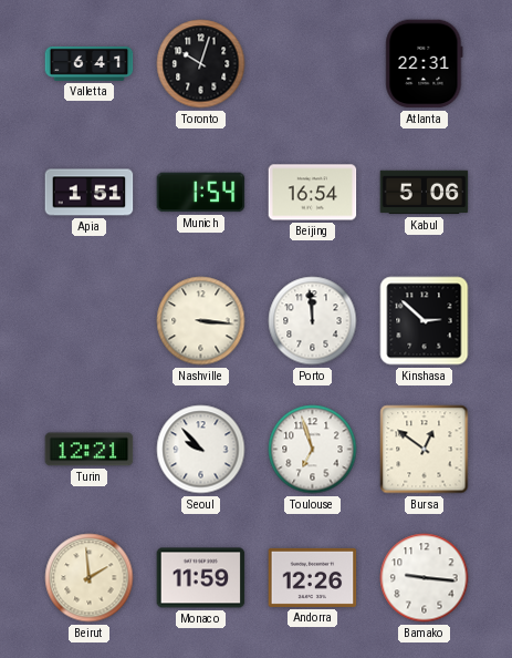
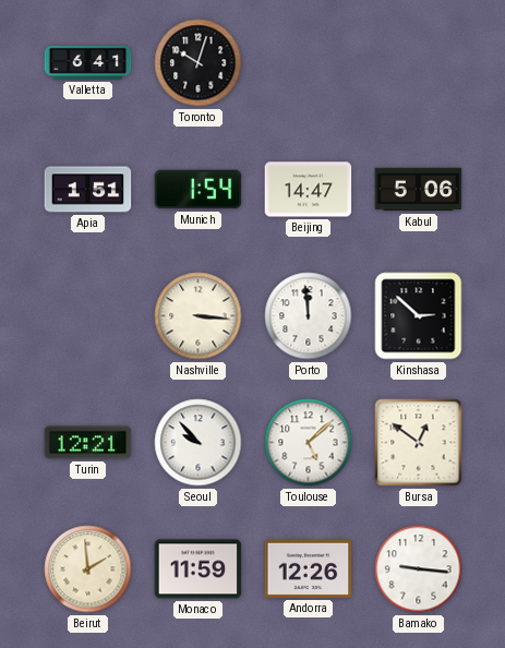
Atlanta: 22:31 -> none
Beijing: 16:54 -> 14:47
Toulouse: 6:57 -> 5:08
